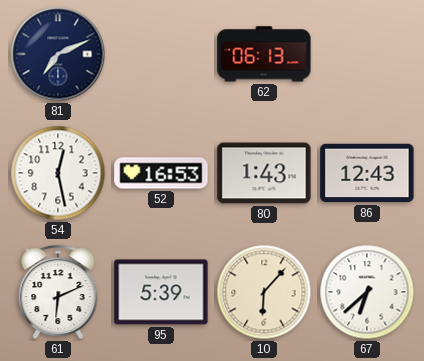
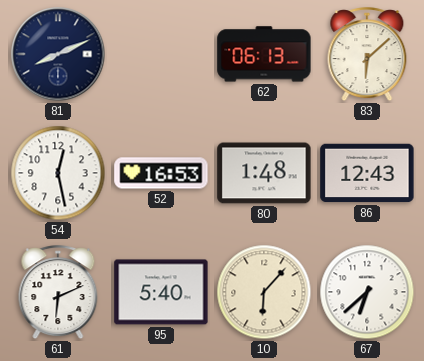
81: 7:11 -> 8:11
83: none -> 6:08
80: 1:43 -> 1:48
95: 5:39 -> 5:40
